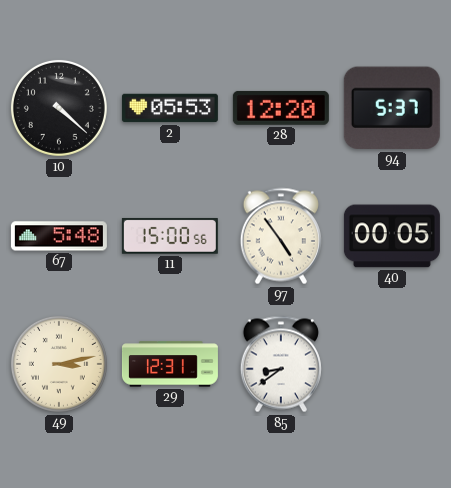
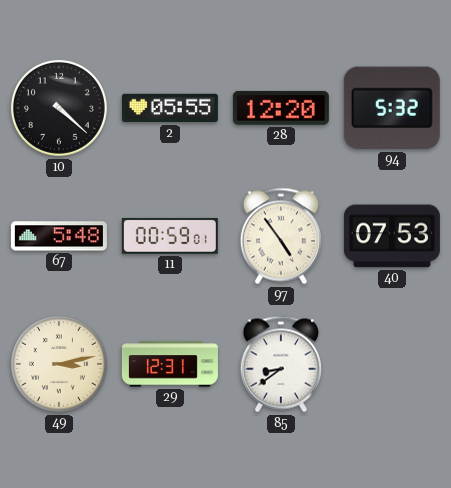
2: 05:53 -> 05:55
94: 5:37 -> 5:32
11: 15:00 -> 00:59
40: 00:05 -> 07:53
